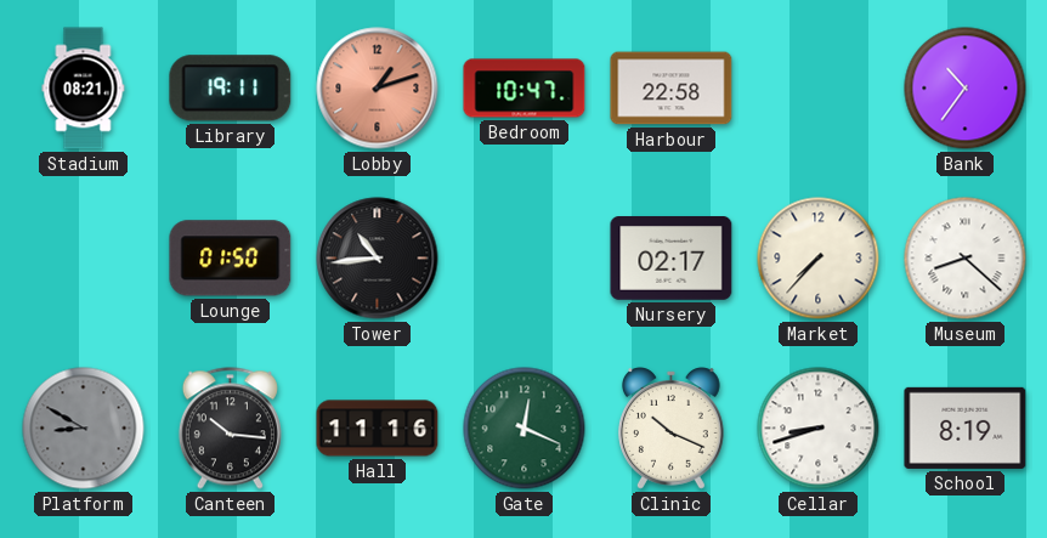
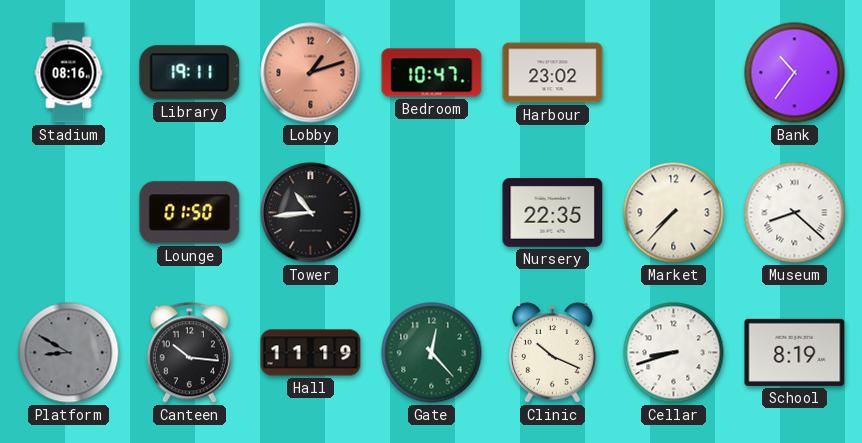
Stadium: 08:21 -> 08:16
Harbour: 22:58 -> 23:02
Nursery: 02:17 -> 22:35
Hall: 11:16 -> 11:19
Gate: 12:19 -> 12:23
